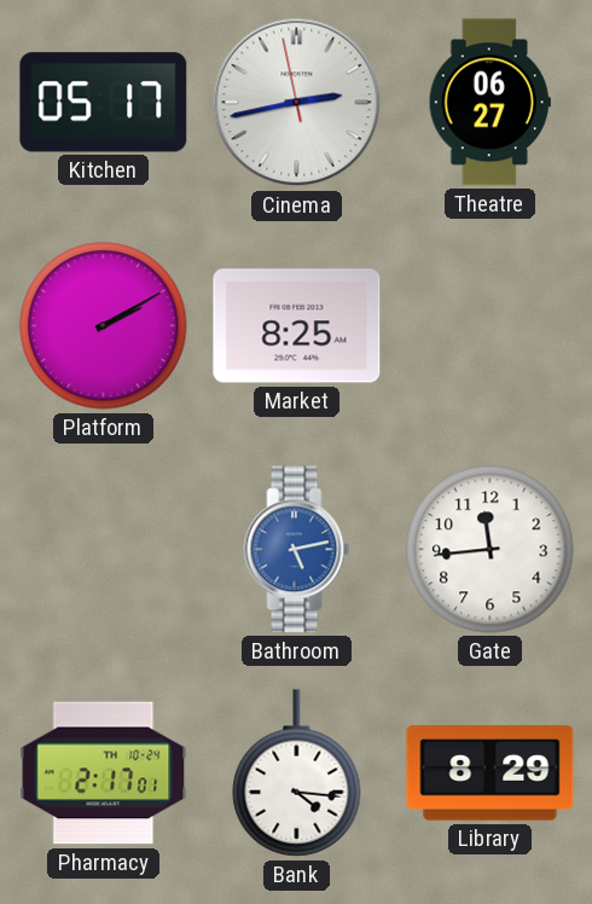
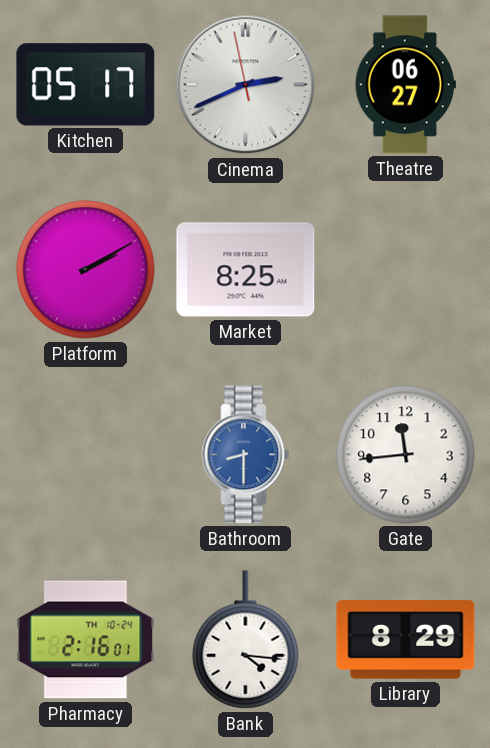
Cinema: 2:42 -> 2:40
Bathroom: 5:13 -> 8:30
Pharmacy: 2:17 -> 2:16
